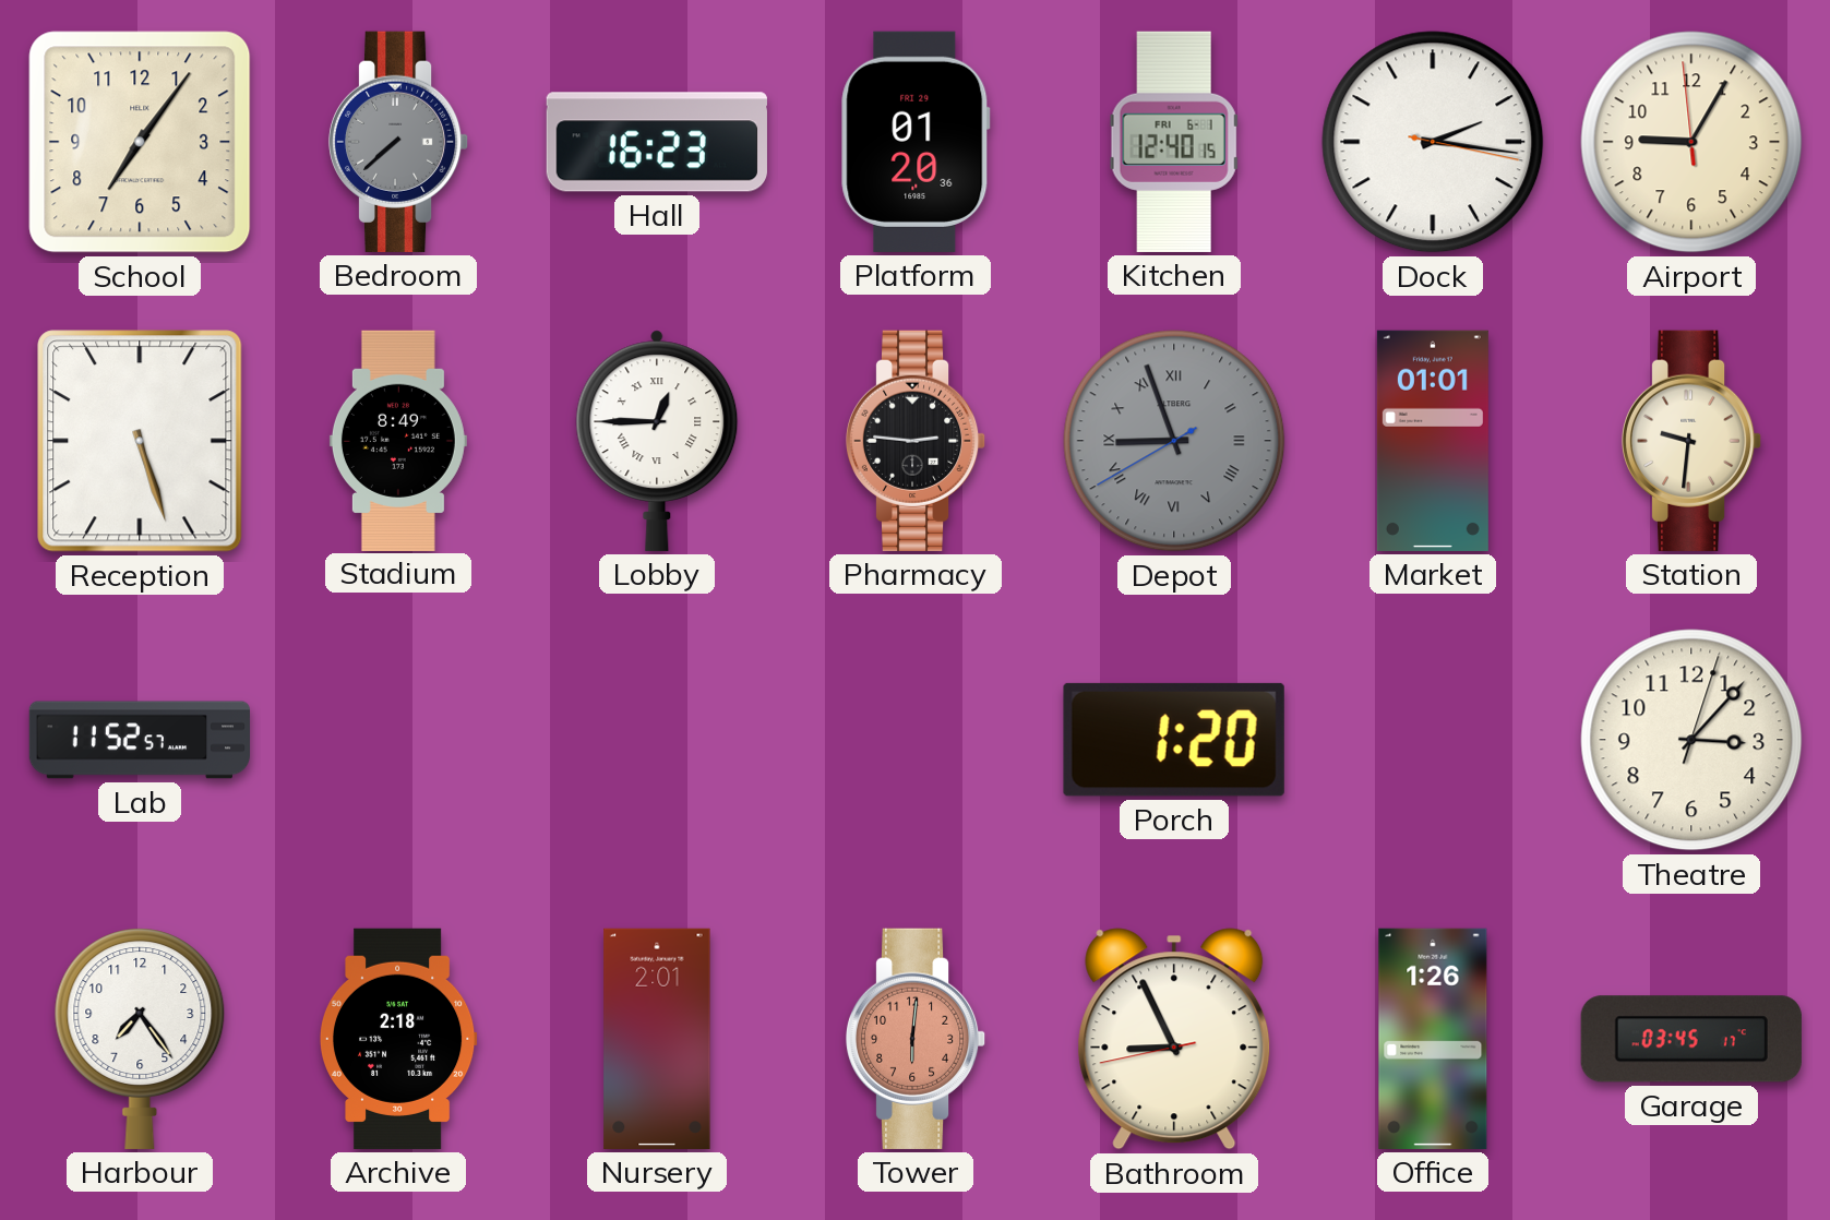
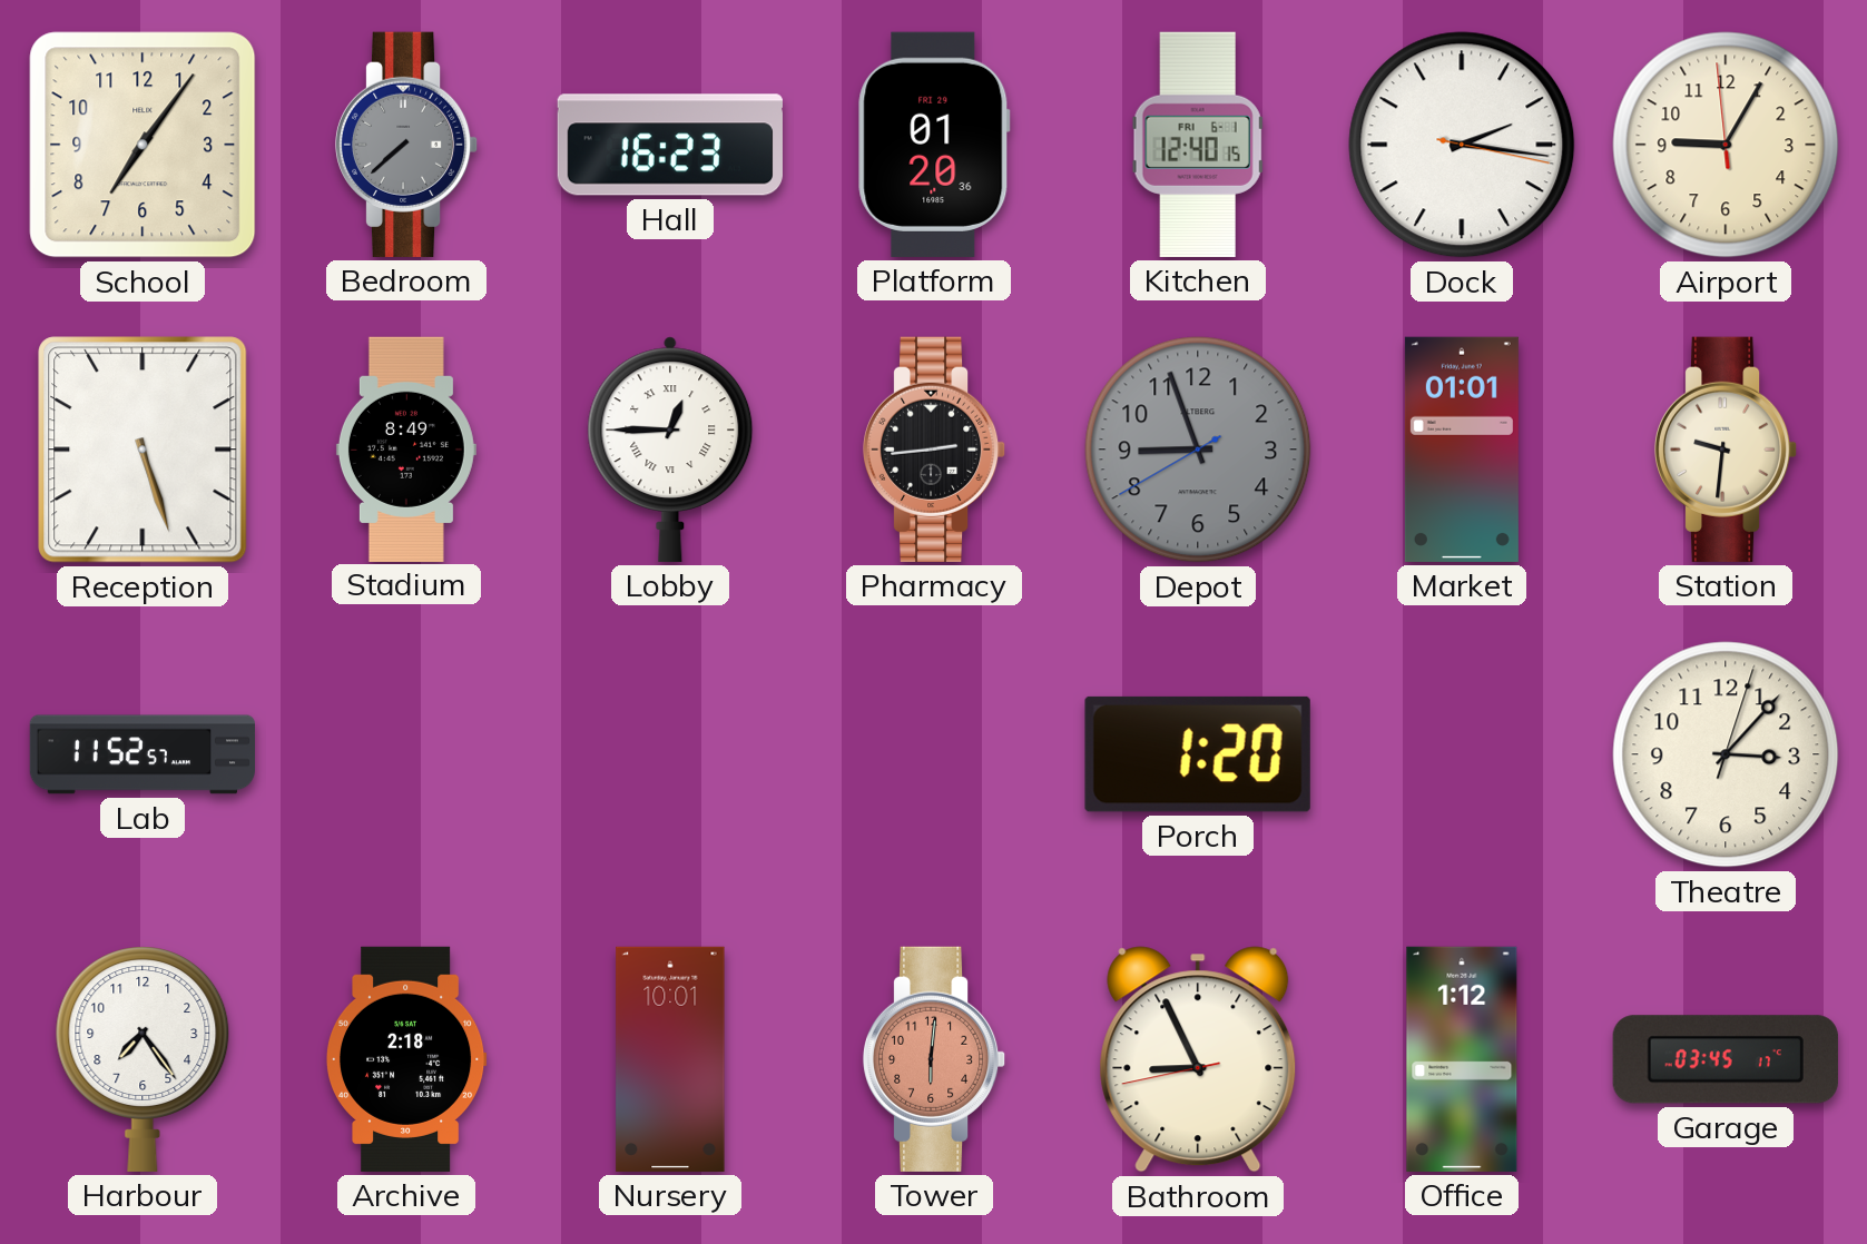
Pharmacy: 2:46 -> 2:44
Depot numerals: Roman -> Arabic
Nursery: 2:01 -> 10:01
Office: 1:26 -> 1:12
